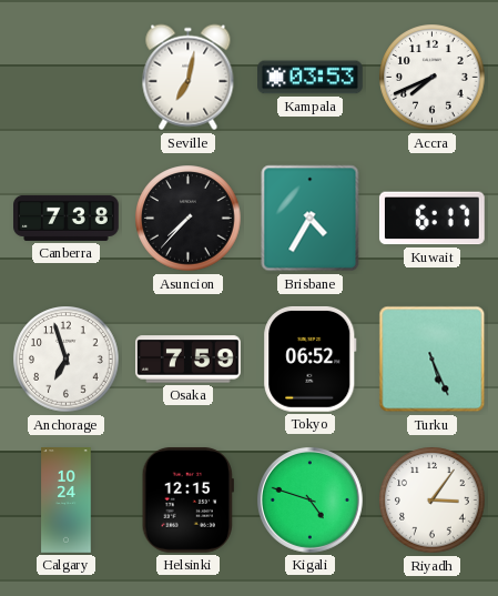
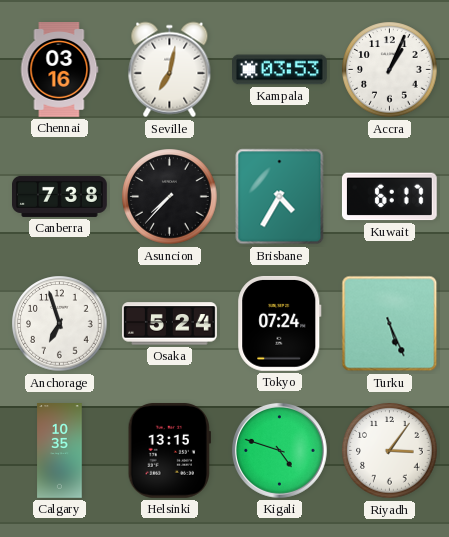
Chennai: none -> 03:16
Accra: 7:41 -> 1:04
Osaka: 7:59 -> 5:24
Tokyo: 06:52 -> 07:24
Calgary: 10:24 -> 10:35
Helsinki: 12:15 -> 13:15
